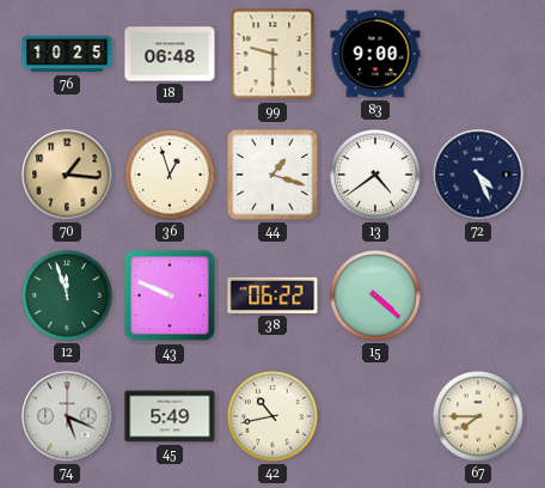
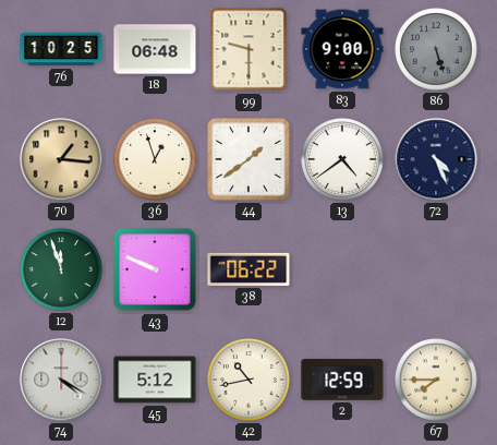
86: none -> 5:27
44: 1:18 -> 1:39
15: 4:22 -> none
74: 5:19 -> 4:20
45: 5:49 -> 5:12
2: none -> 12:59
